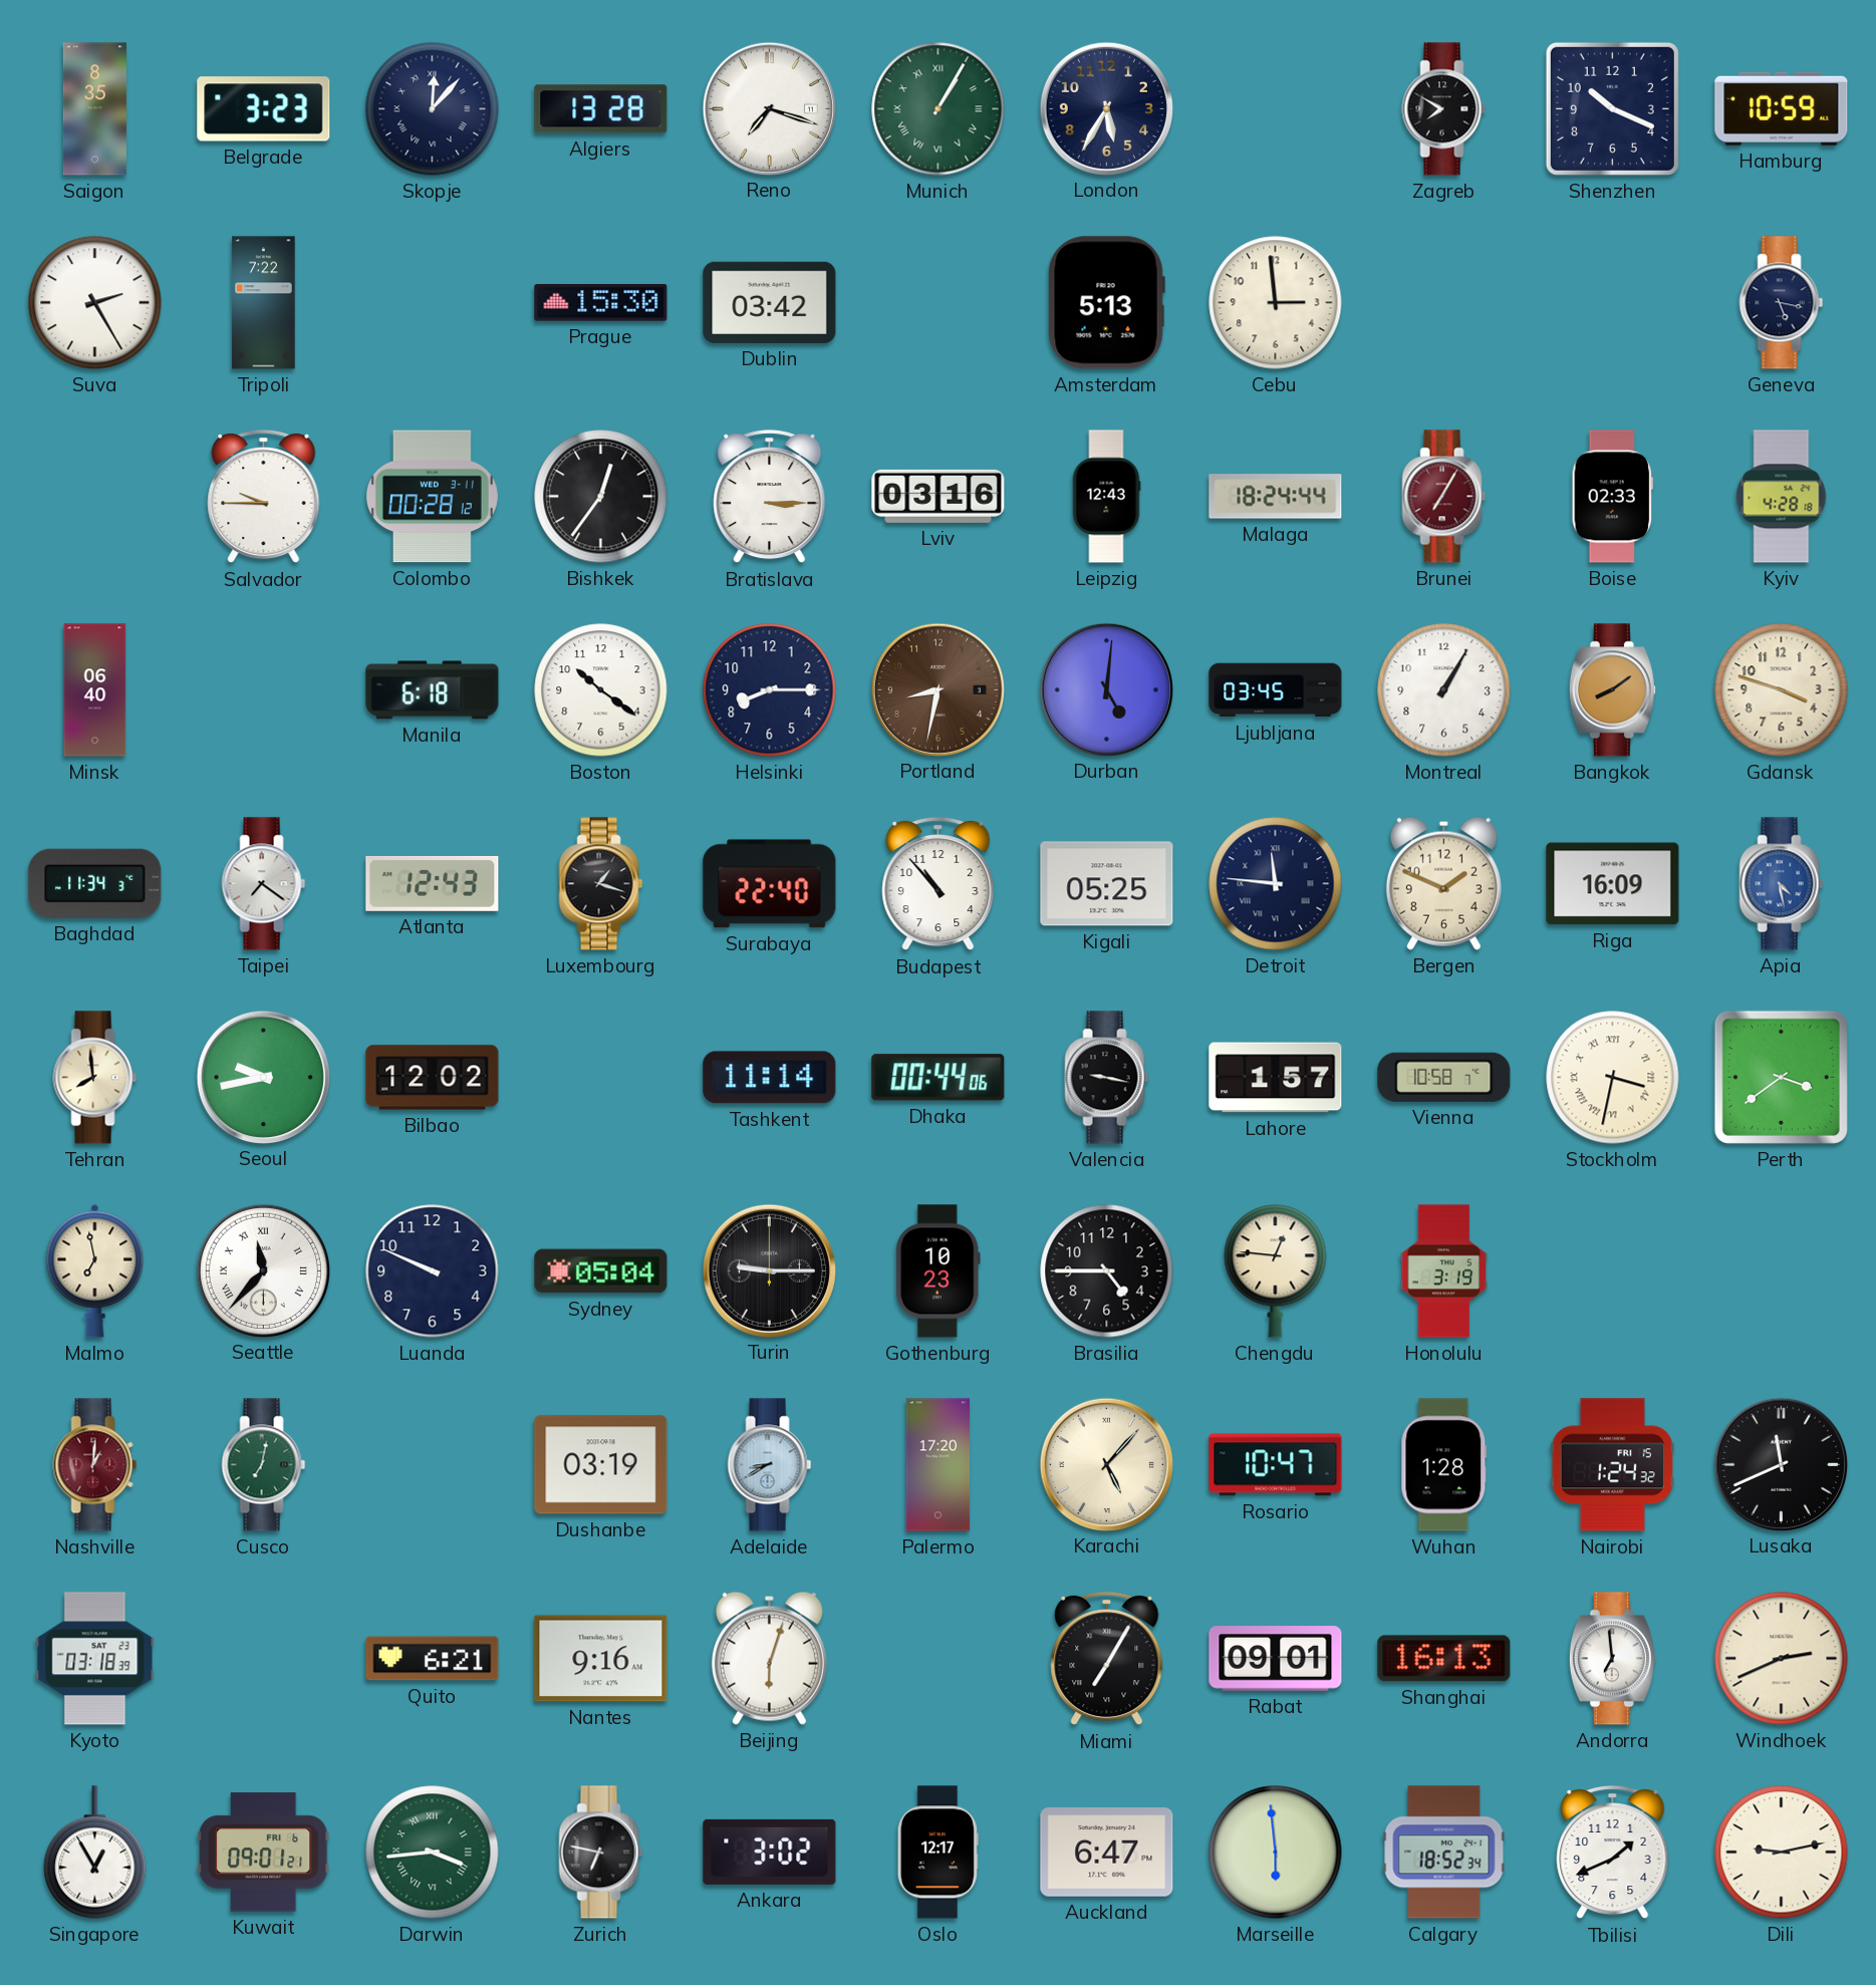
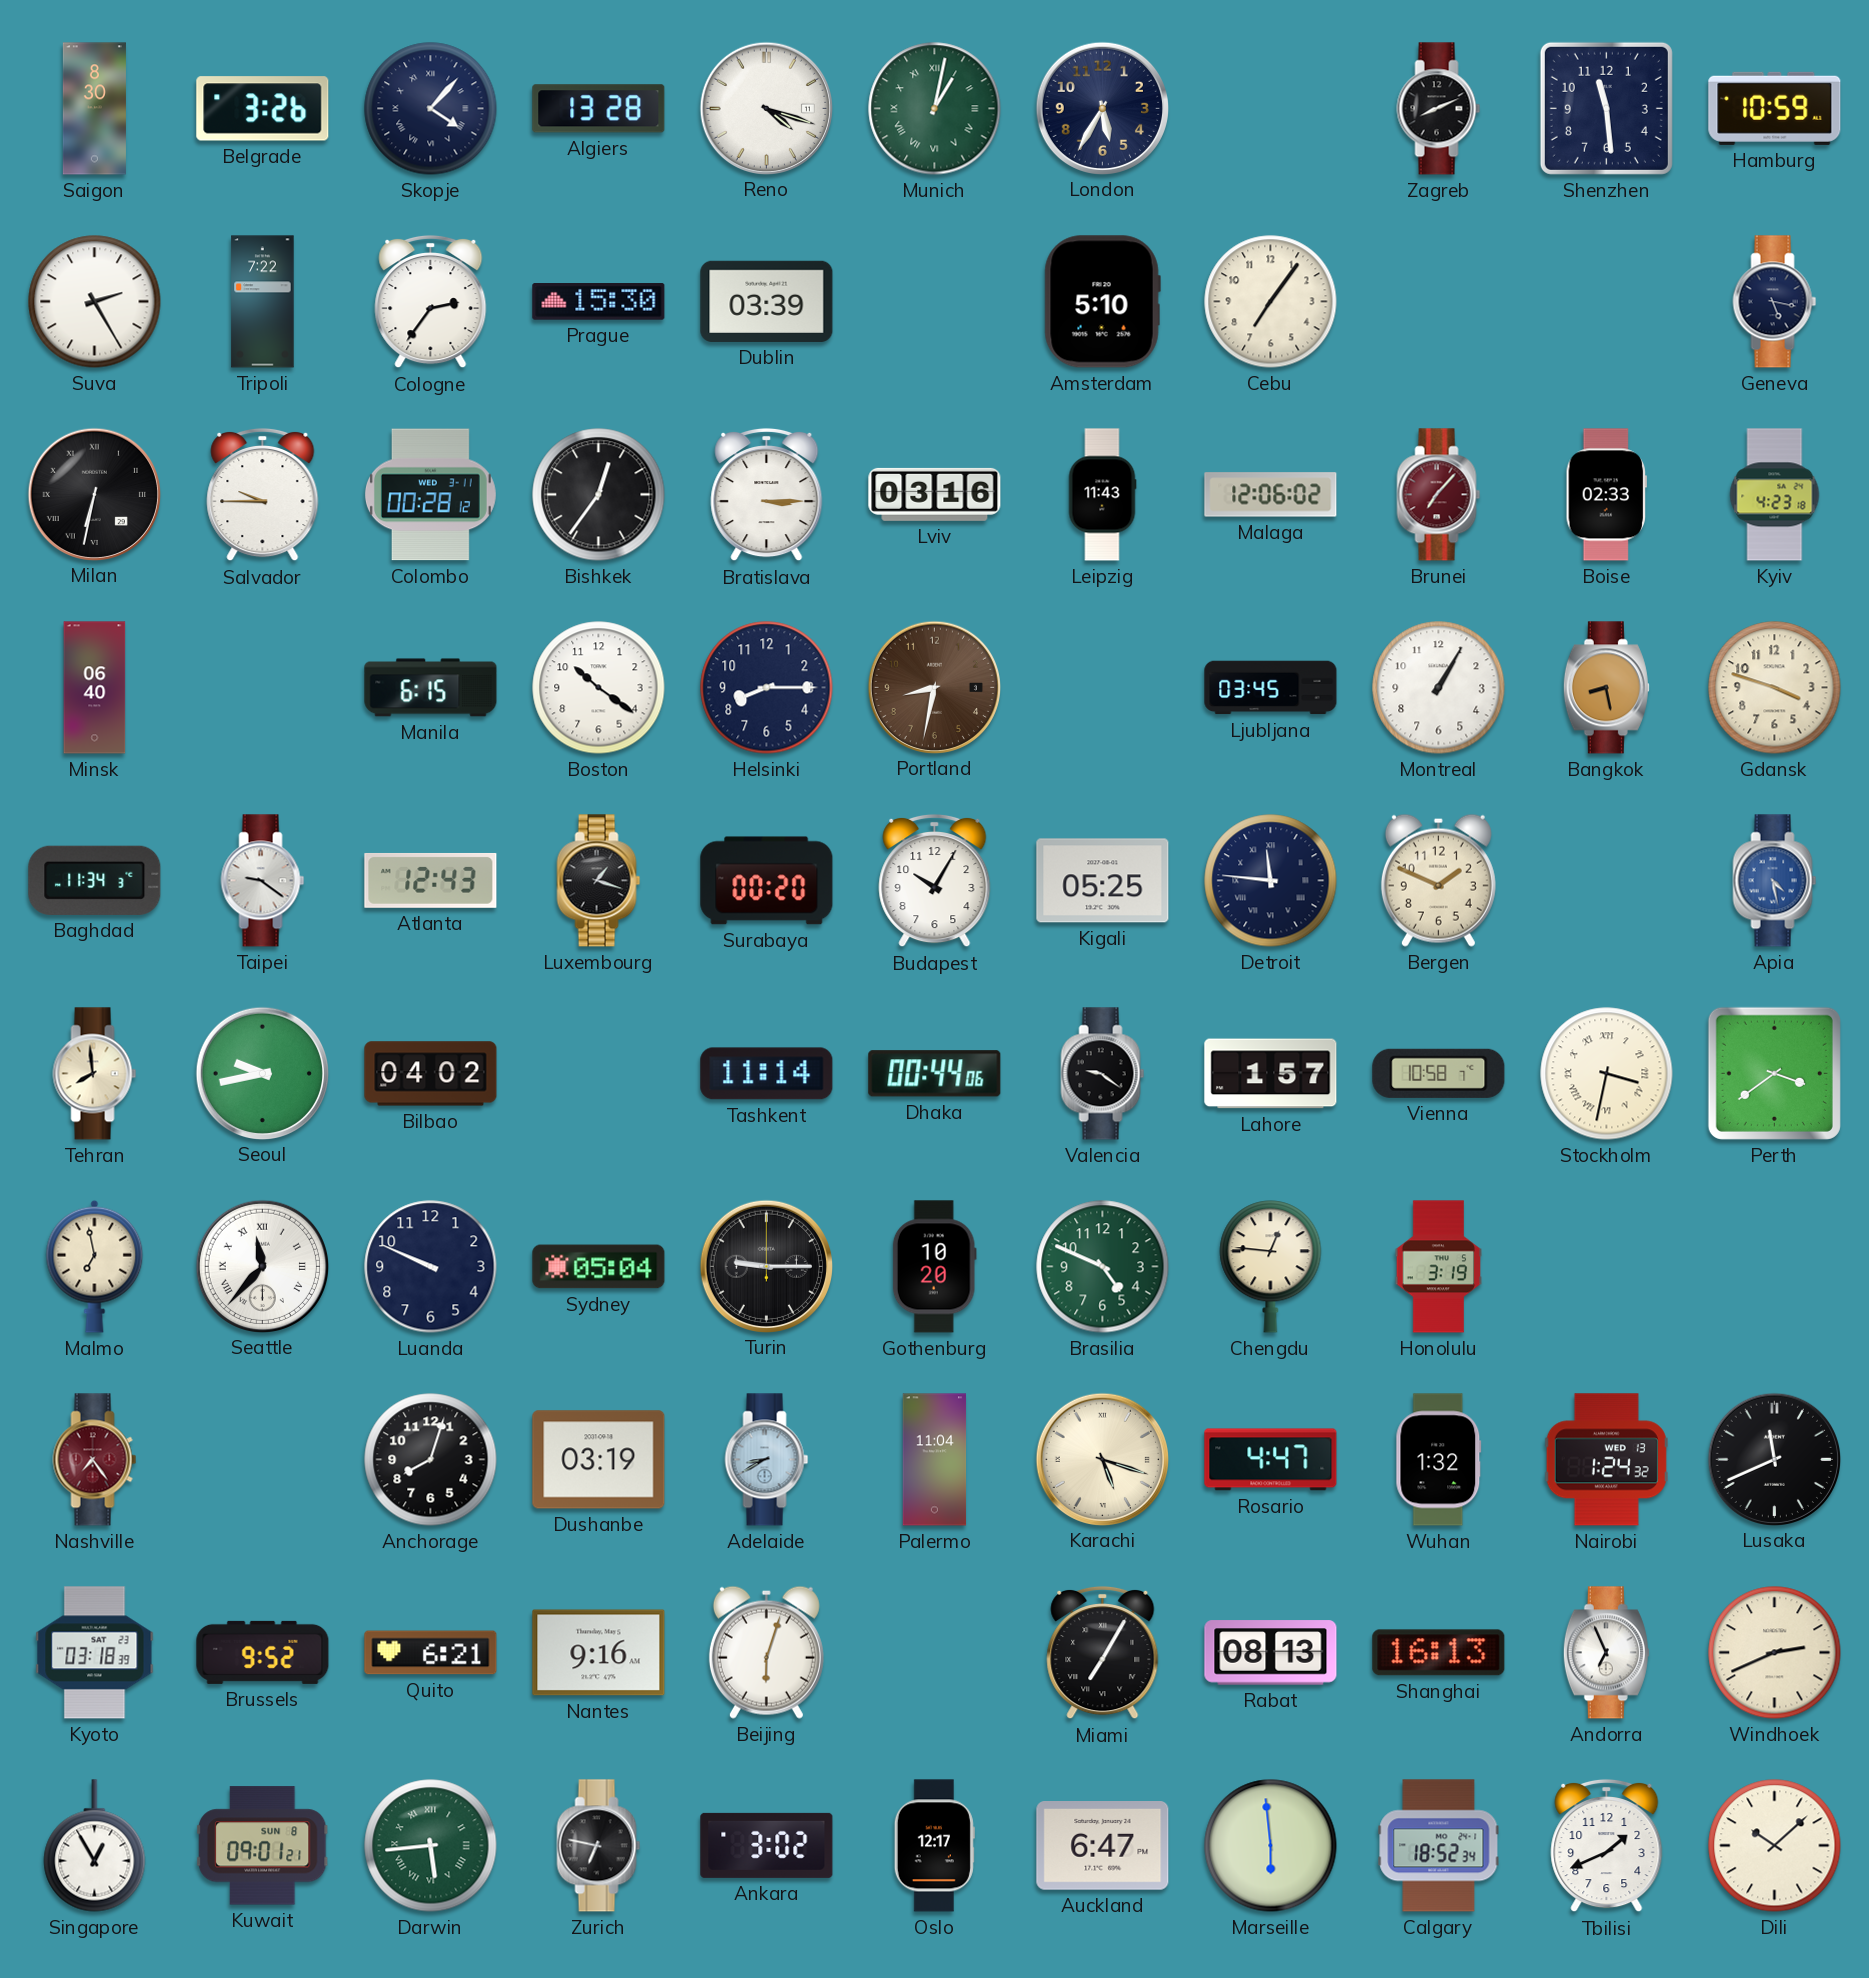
Saigon: 8:35 -> 8:30
Belgrade: 3:23 -> 3:26
Skopje: 12:07 -> 4:07
Reno: 7:18 -> 4:18
Munich: 1:05 -> 1:02
Zagreb: 7:50 -> 8:11
Shenzhen: 10:19 -> 11:29
Cologne: none -> 2:36
Dublin: 03:42 -> 03:39
Amsterdam: 5:13 -> 5:10
Cebu: 2:59 -> 7:06
Milan: none -> 6:32
Leipzig: 12:43 -> 11:43
Malaga: 18:24 -> 12:06
Brunei: 7:05 -> 7:07
Kyiv: 4:28 -> 4:23
Manila: 6:18 -> 6:15
Durban: 5:01 -> none
Bangkok: 8:09 -> 8:28
Taipei: 7:21 -> 9:21
Surabaya: 22:40 -> 00:20
Budapest: 10:53 -> 10:05
Riga: 16:09 -> none
Bilbao: 12:02 -> 04:02
Valencia: 9:17 -> 9:21
Gothenburg: 10:23 -> 10:20
Brasilia: 4:45 -> 4:49
Brasilia dial: black -> green
Nashville: 1:01 -> 7:24
Cusco: 7:02 -> none
Anchorage: none -> 8:03
Palermo: 17:20 -> 11:04
Karachi: 5:07 -> 5:18
Rosario: 10:47 -> 4:47
Wuhan: 1:28 -> 1:32
Nairobi date: FRI 15 -> WED 13
Brussels: none -> 9:52
Rabat: 09:01 -> 08:13
Andorra: 6:59 -> 6:56
Kuwait date: FRI 6 -> SUN 8
Darwin: 3:44 -> 5:44
Dili: 9:13 -> 10:08
